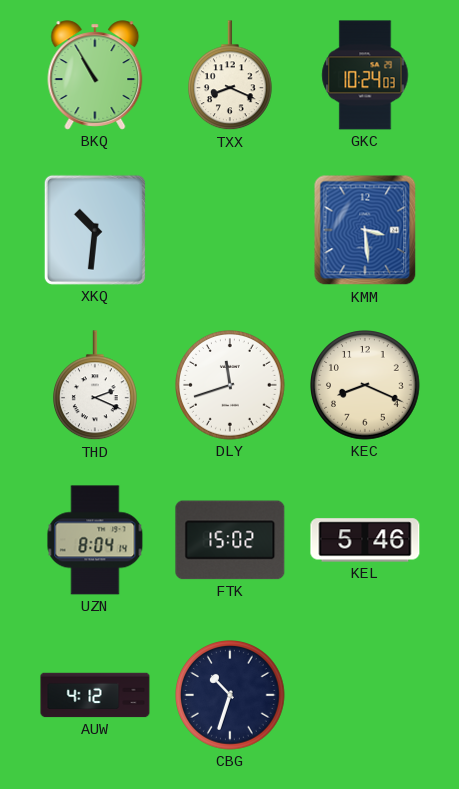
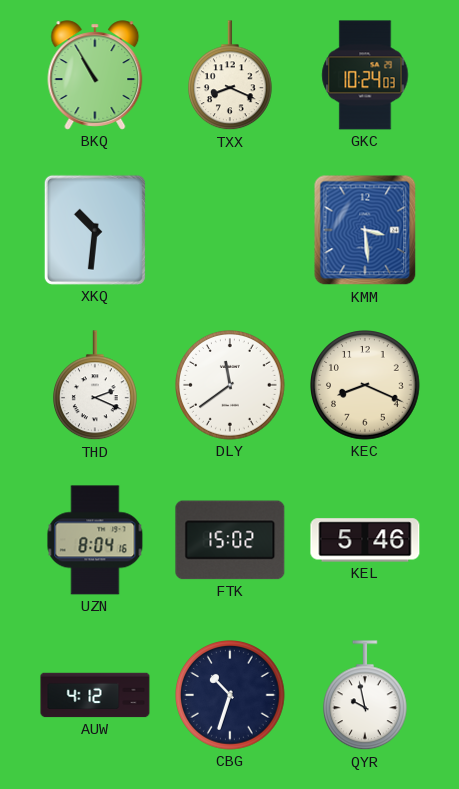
DLY: 11:42 -> 11:39
UZN: 8:04:14 -> 8:04:16
QYR: none -> 9:58
